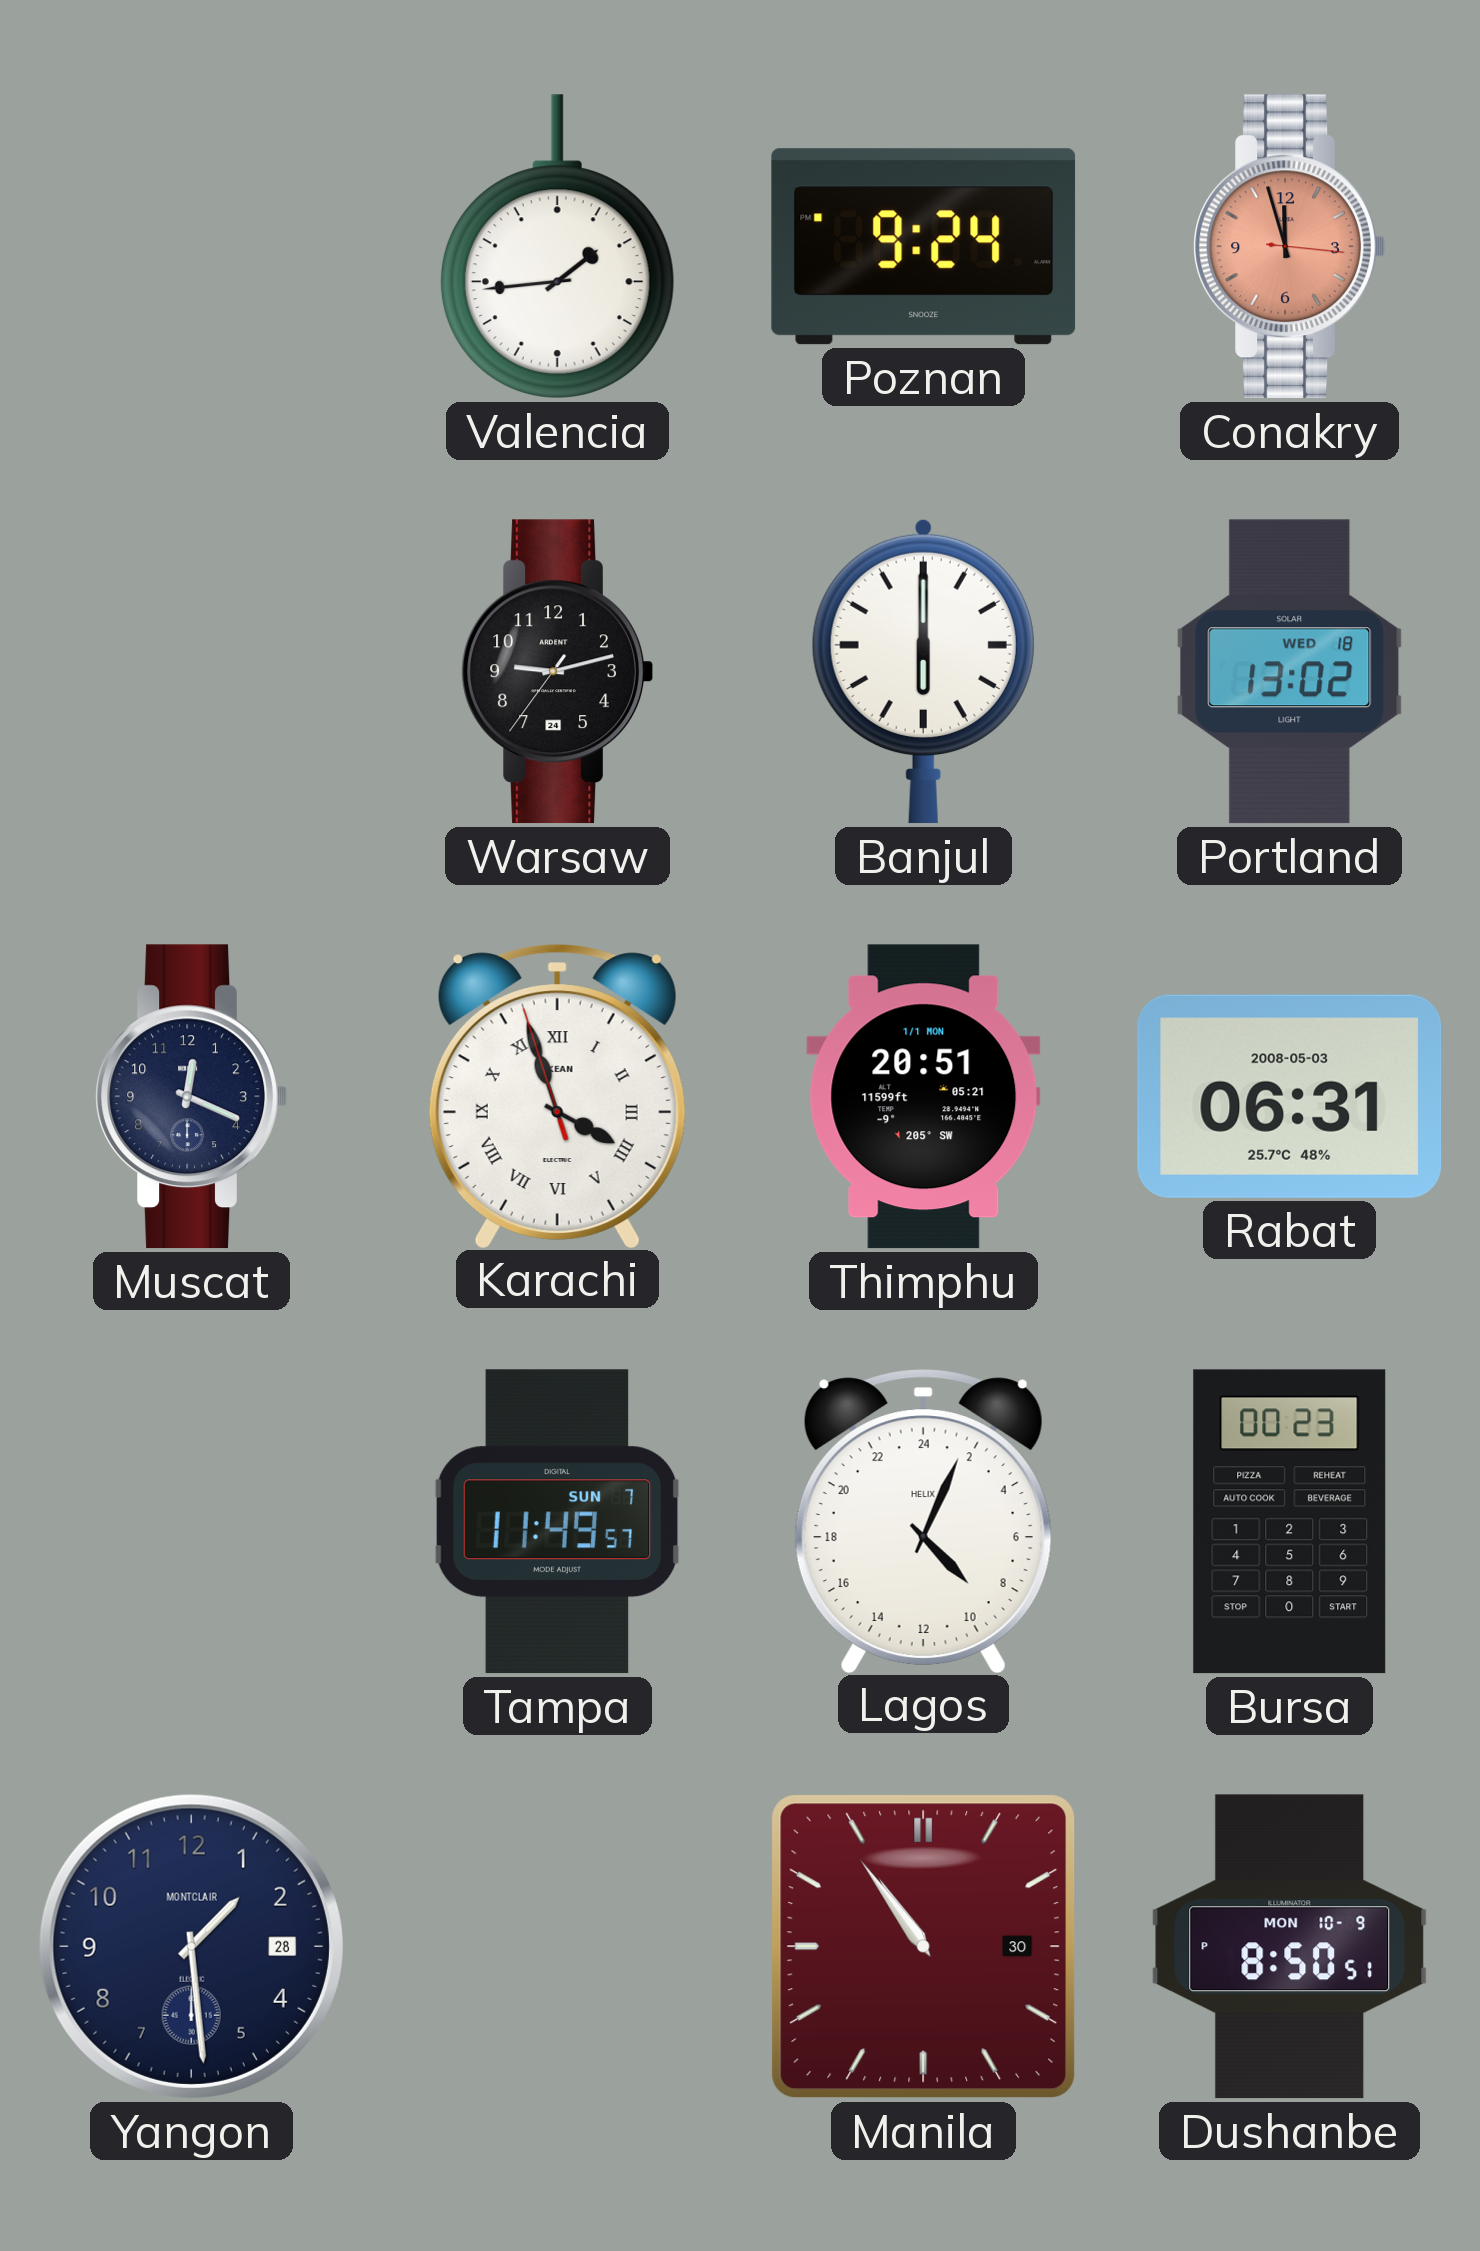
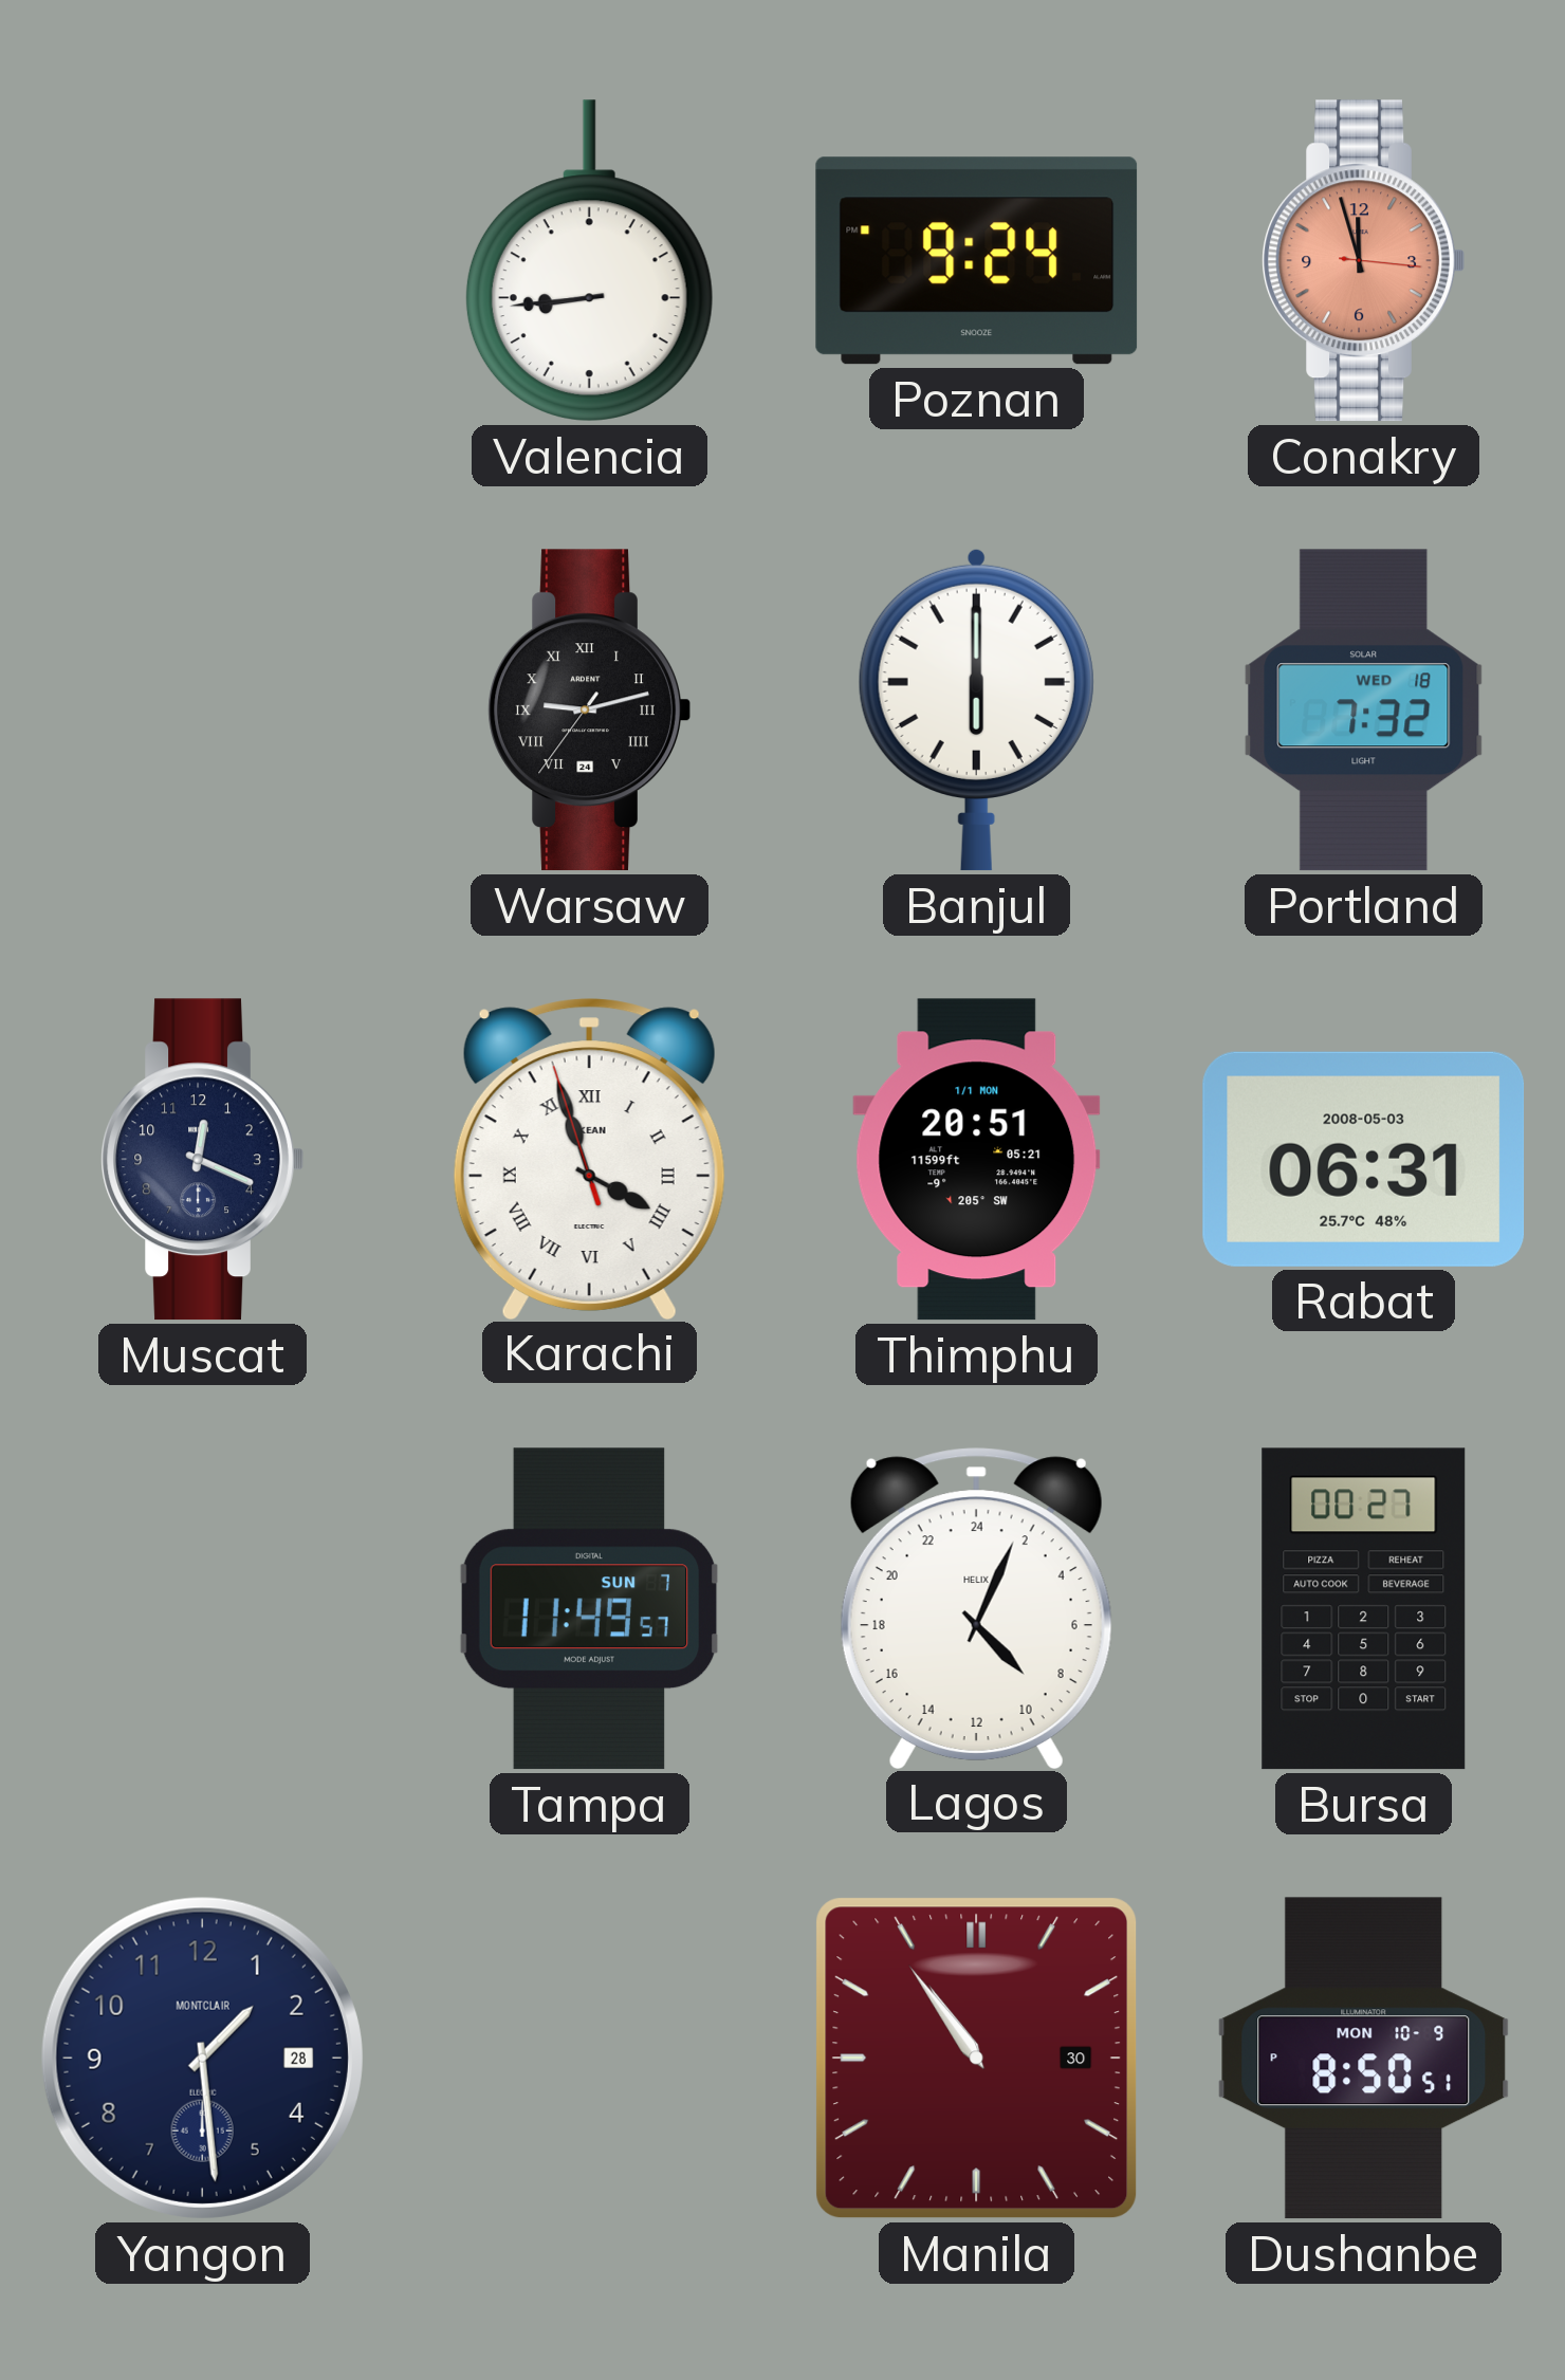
Valencia: 1:44 -> 8:44
Warsaw numerals: Arabic -> Roman
Portland: 13:02 -> 7:32
Bursa: 00:23 -> 00:27
